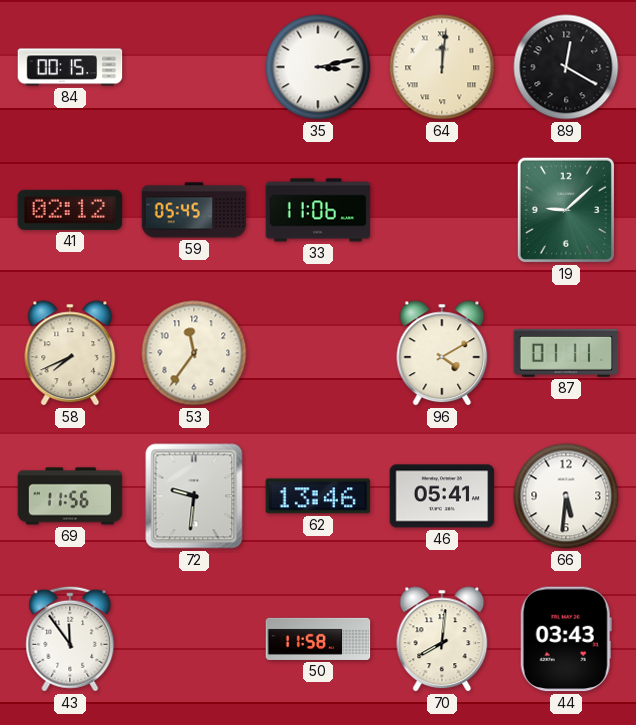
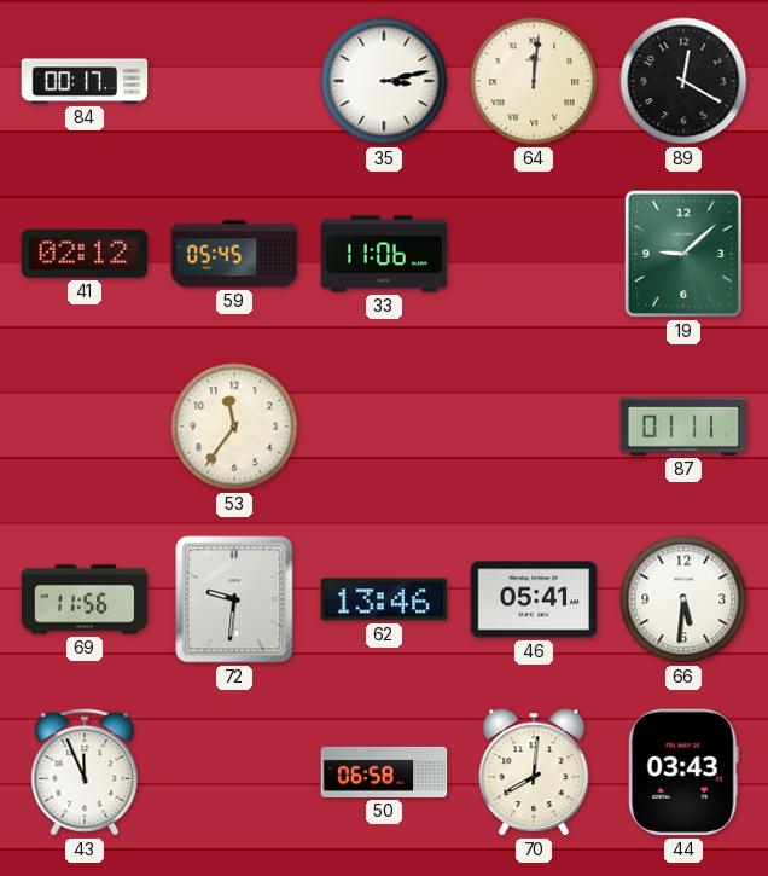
84: 00:15 -> 00:17
58: 7:41 -> none
96: 4:10 -> none
43: 11:54 -> 11:56
50: 11:58 -> 06:58
